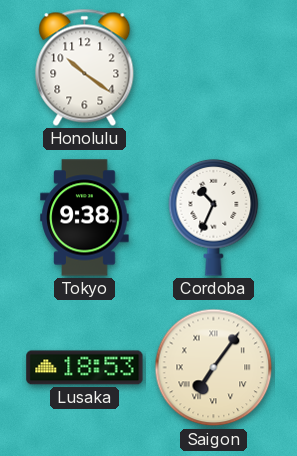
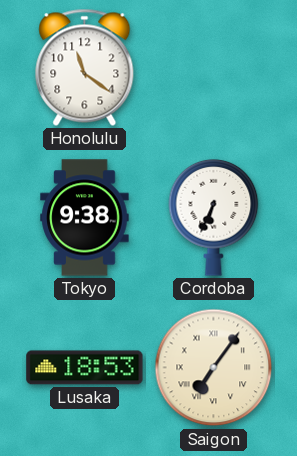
Honolulu: 10:21 -> 11:21
Cordoba: 10:34 -> 6:34
